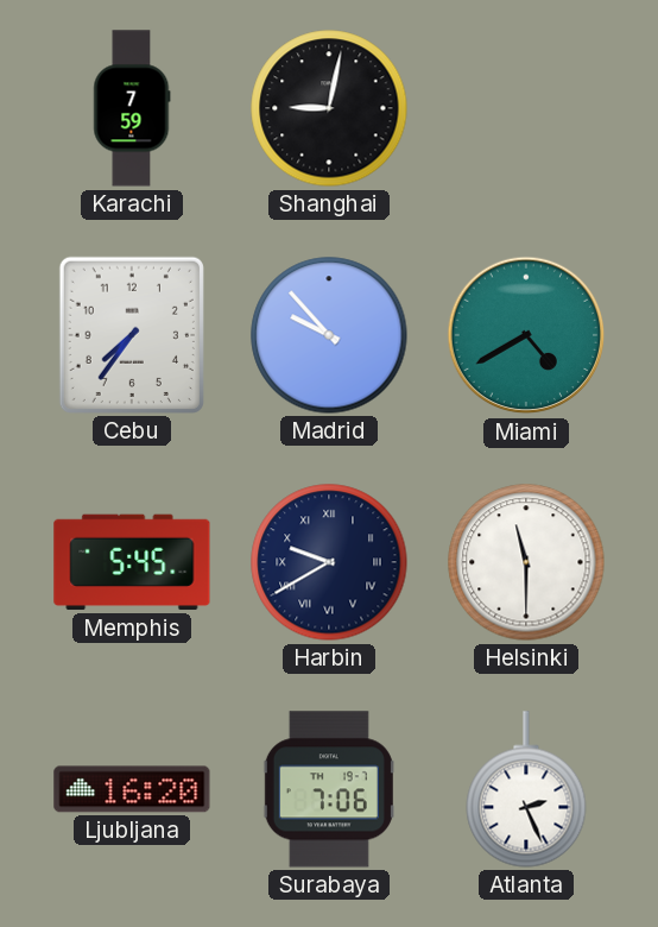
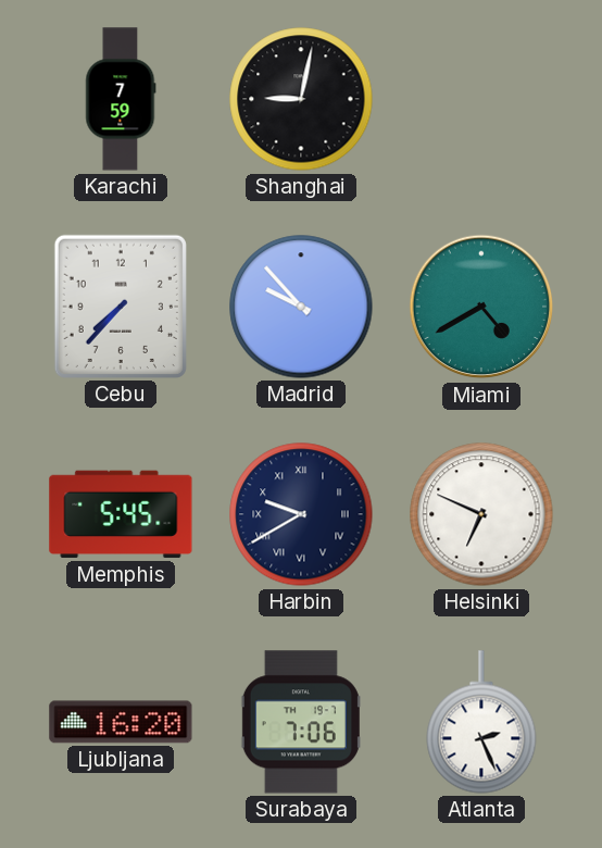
Cebu: 7:36 -> 7:37
Helsinki: 11:30 -> 6:49
